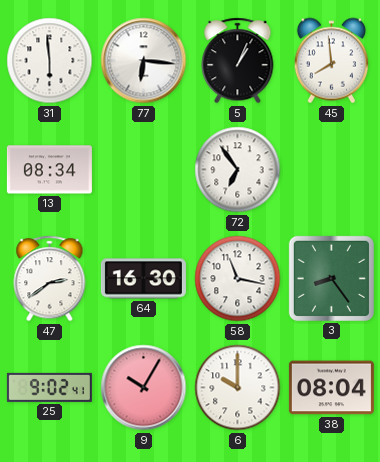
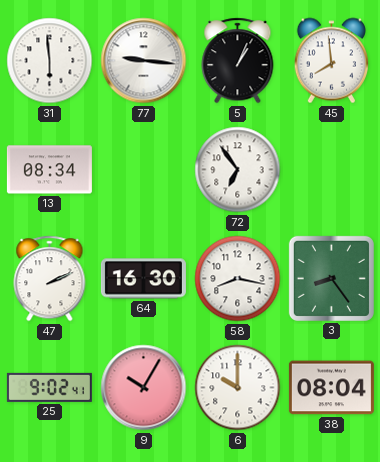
77: 6:16 -> 9:16
47: 2:39 -> 2:11
58: 11:17 -> 8:17
